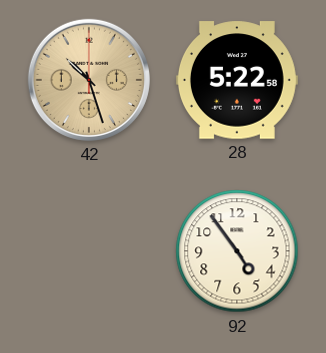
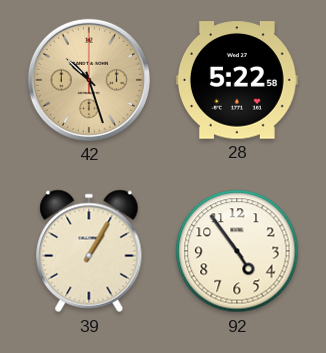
39: none -> 1:05
